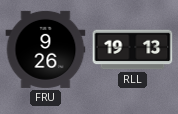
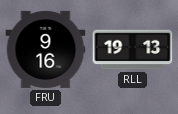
FRU: 9:26 -> 9:16
